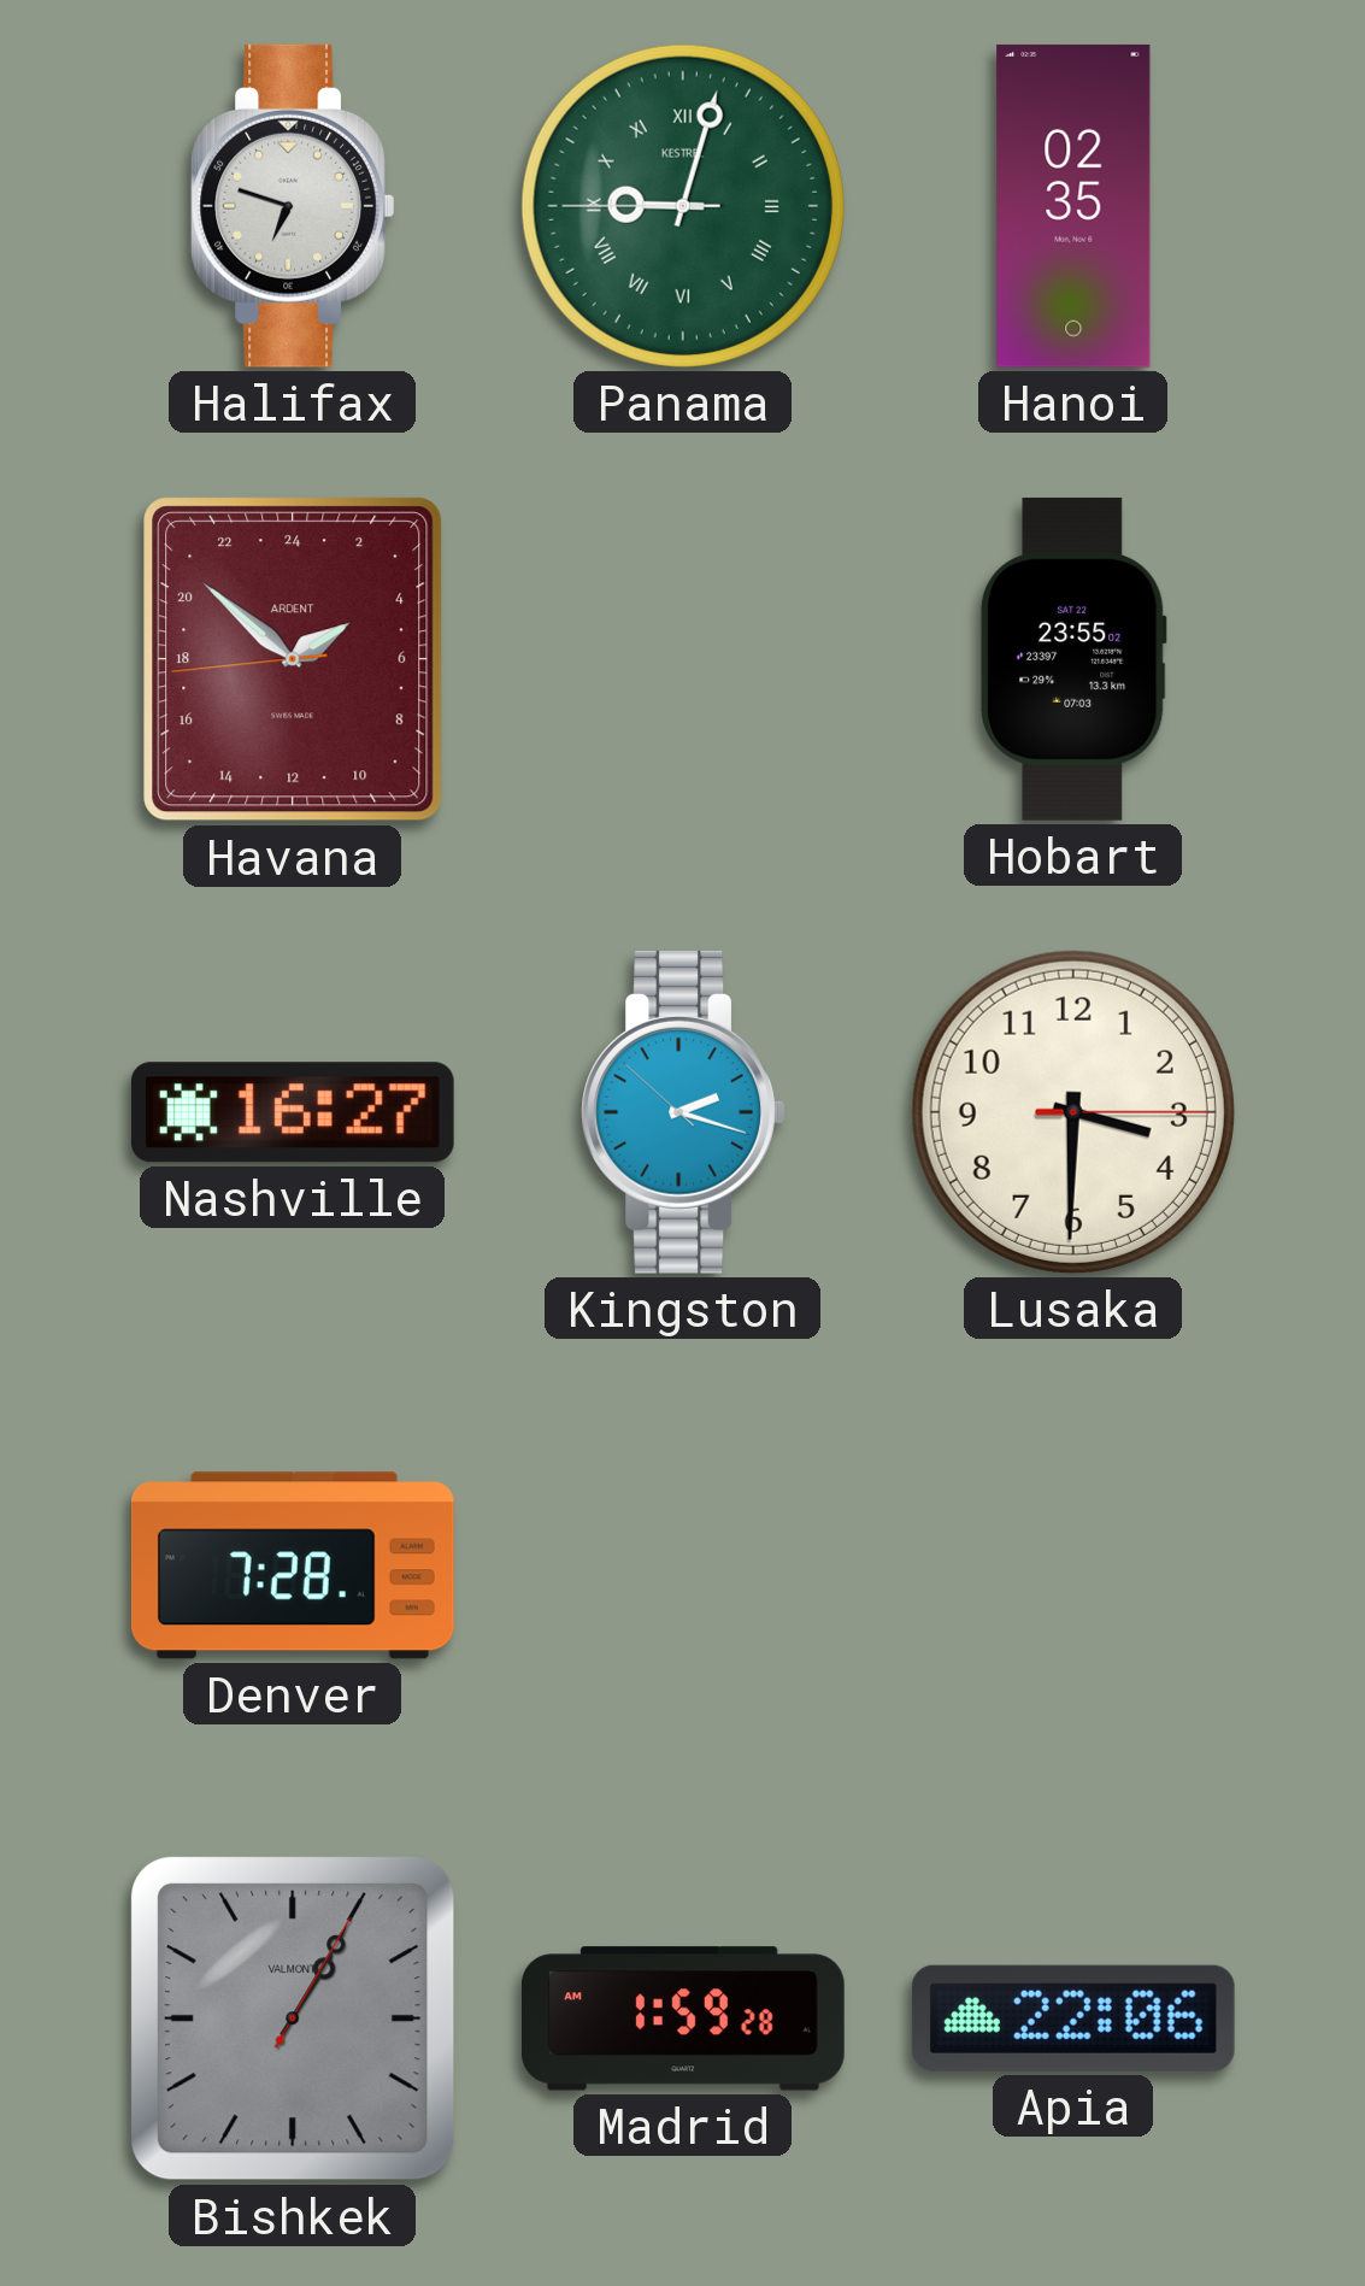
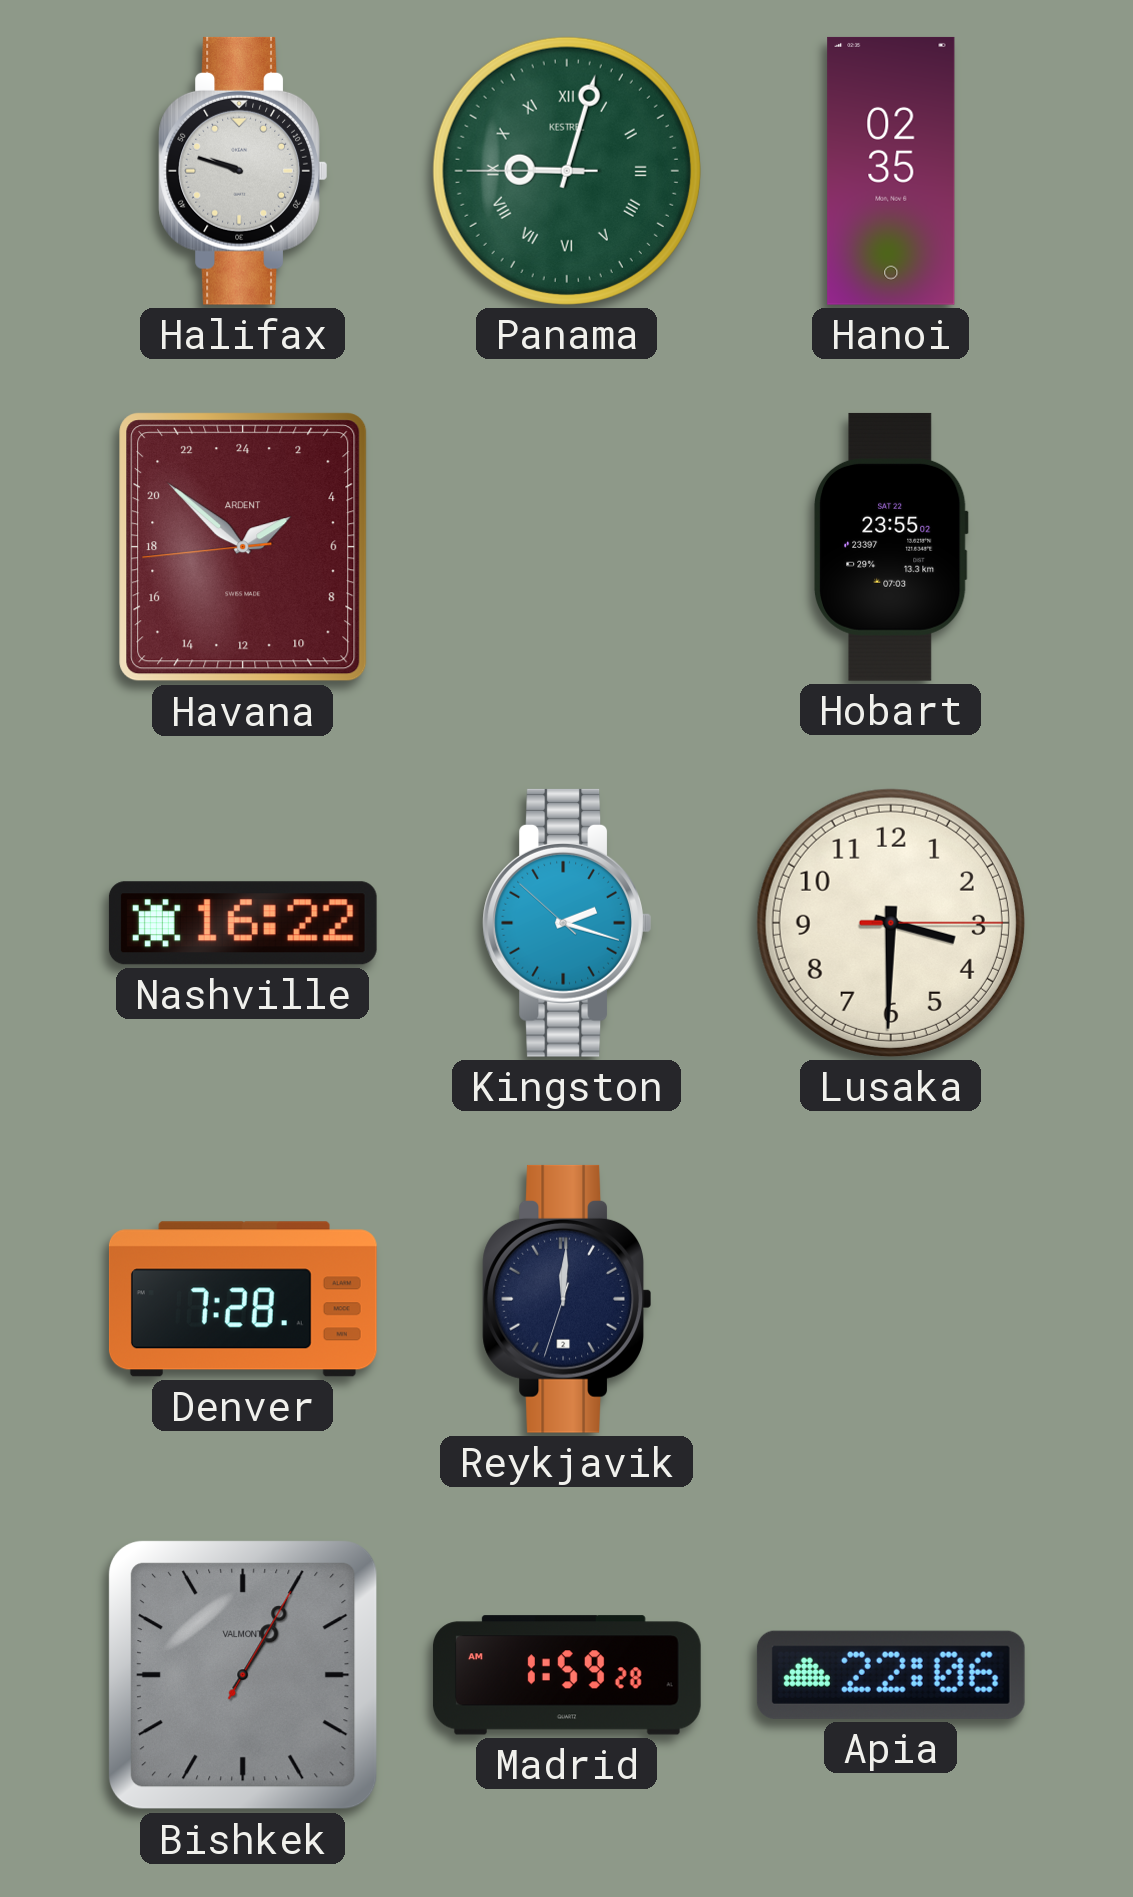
Halifax: 6:48 -> 9:48
Nashville: 16:27 -> 16:22
Reykjavik: none -> 12:00
